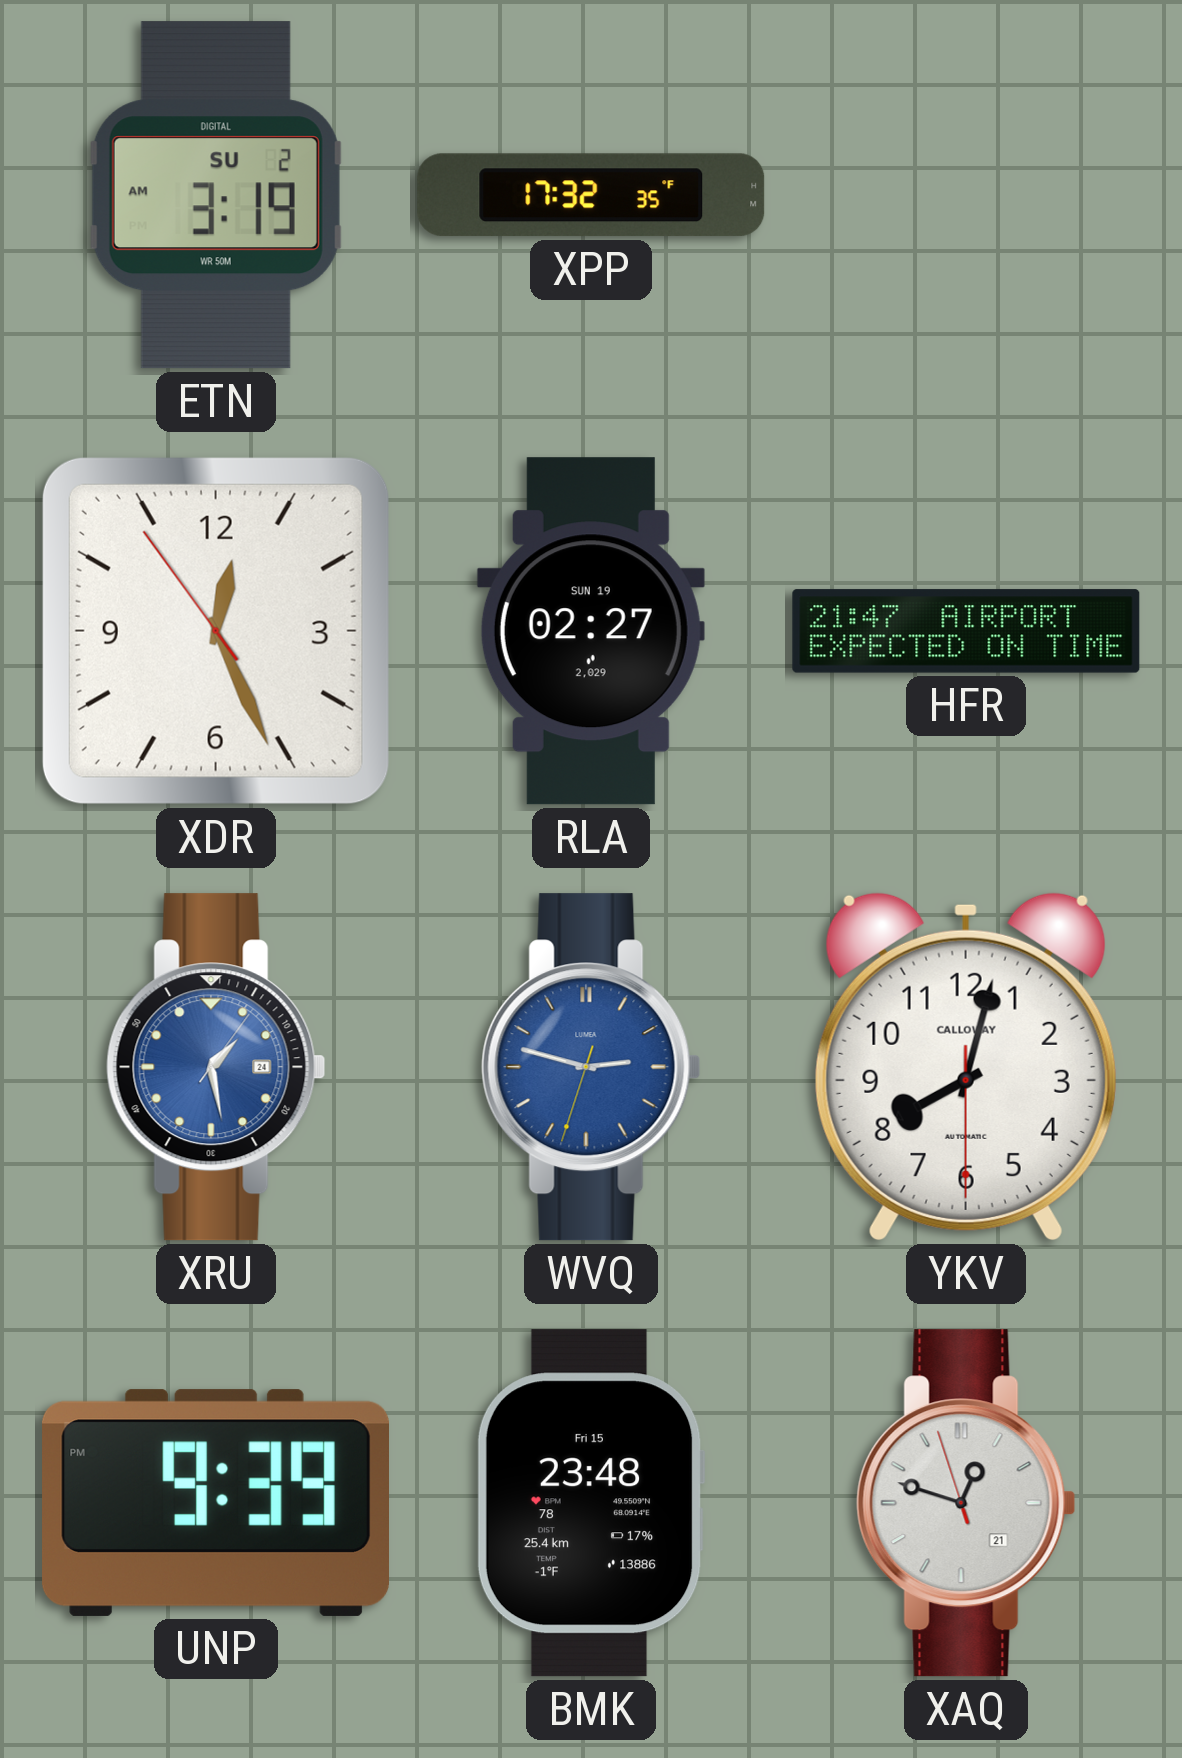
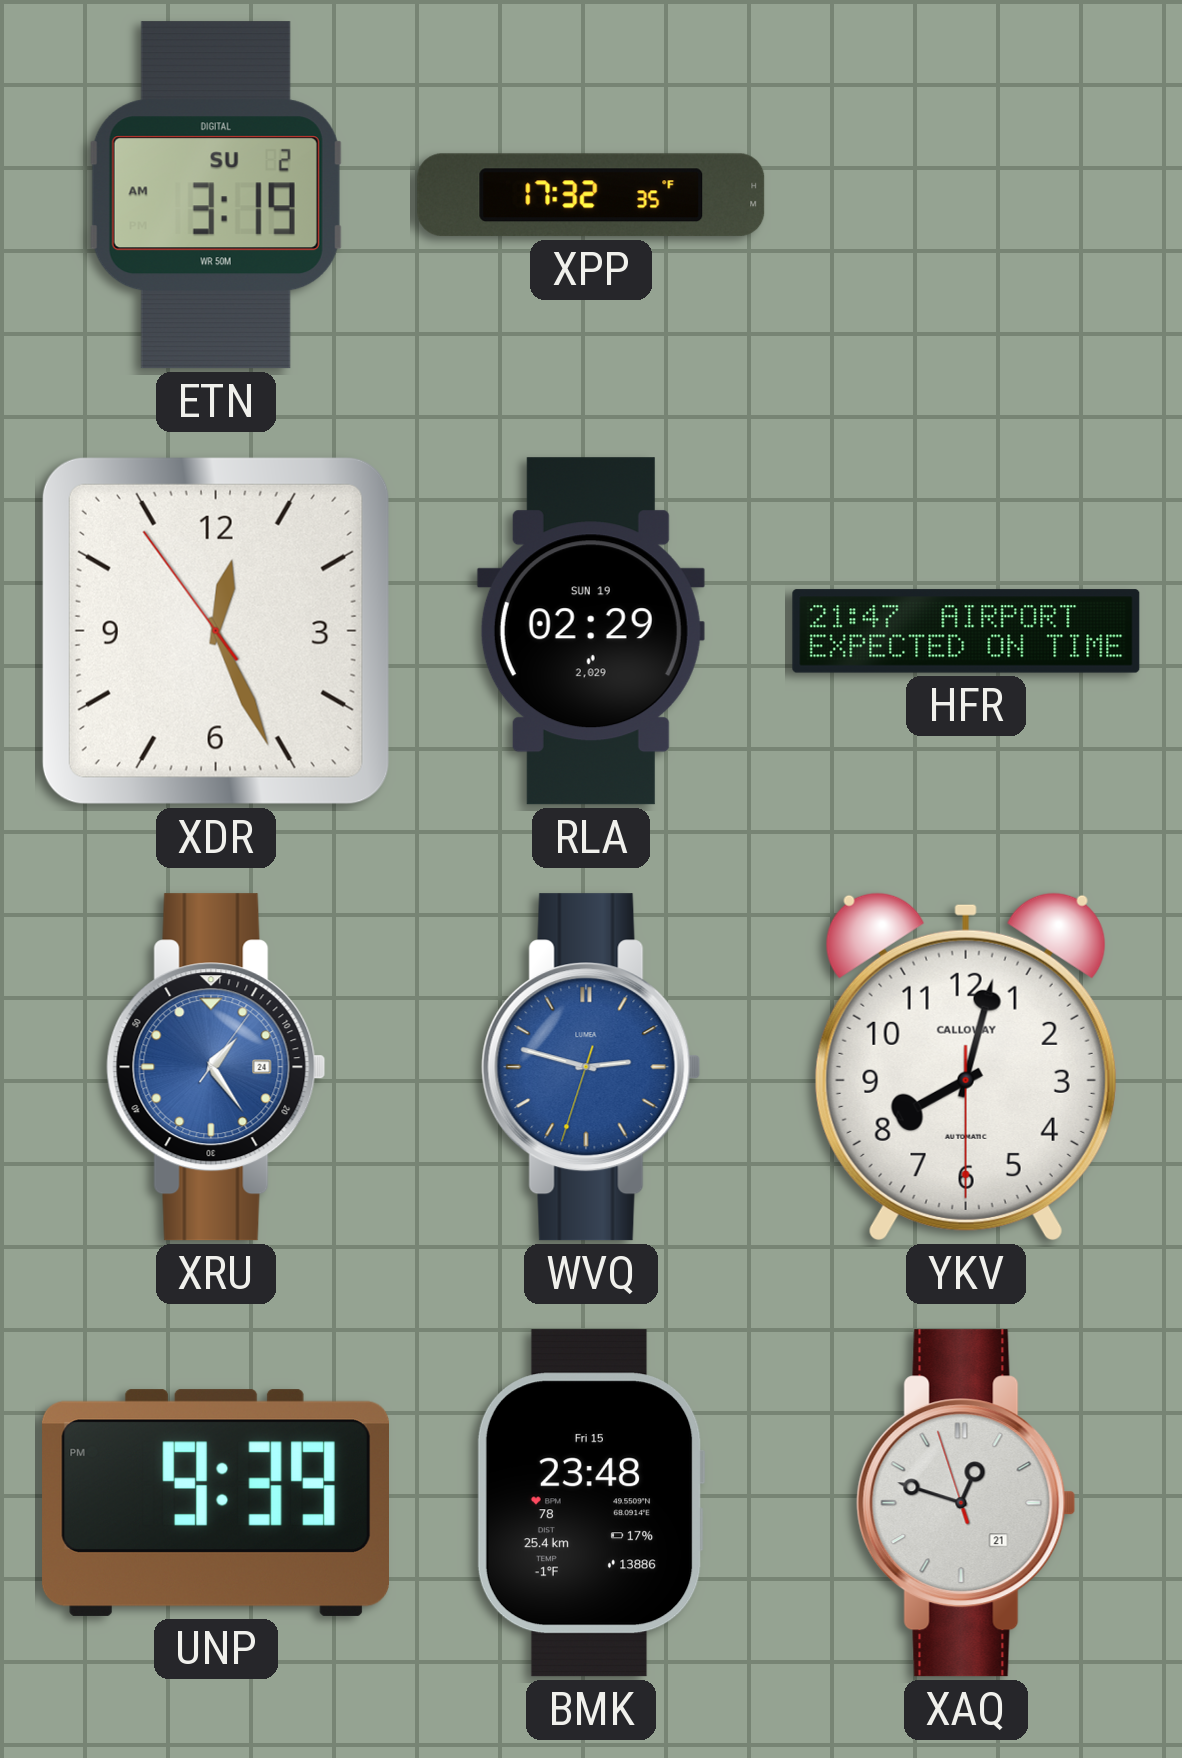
RLA: 02:27 -> 02:29
XRU: 1:28 -> 1:24
